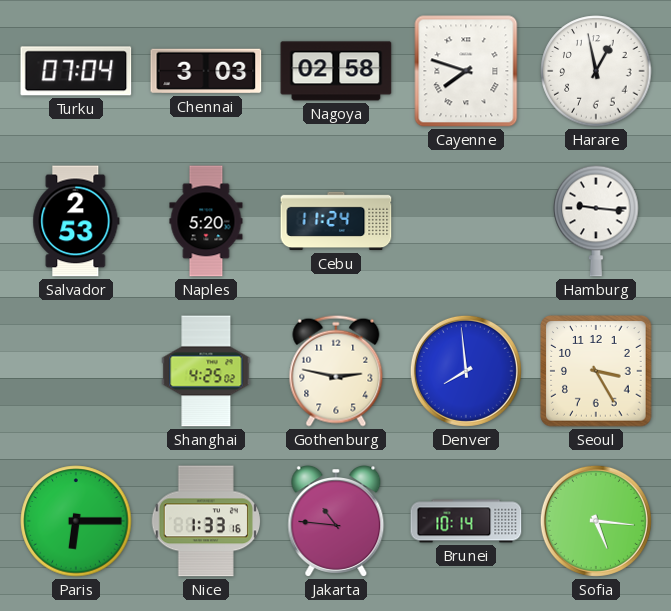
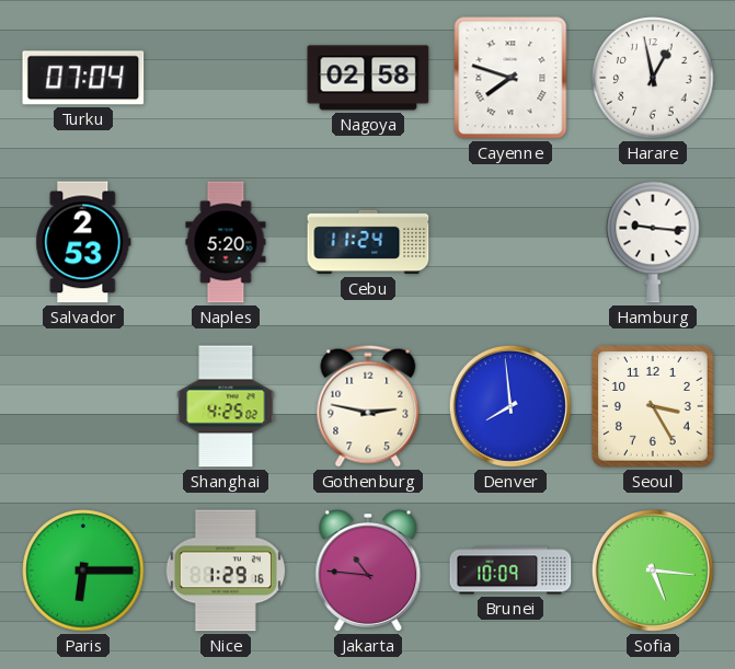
Chennai: 3:03 -> none
Nice: 1:33 -> 1:29
Brunei: 10:14 -> 10:09
